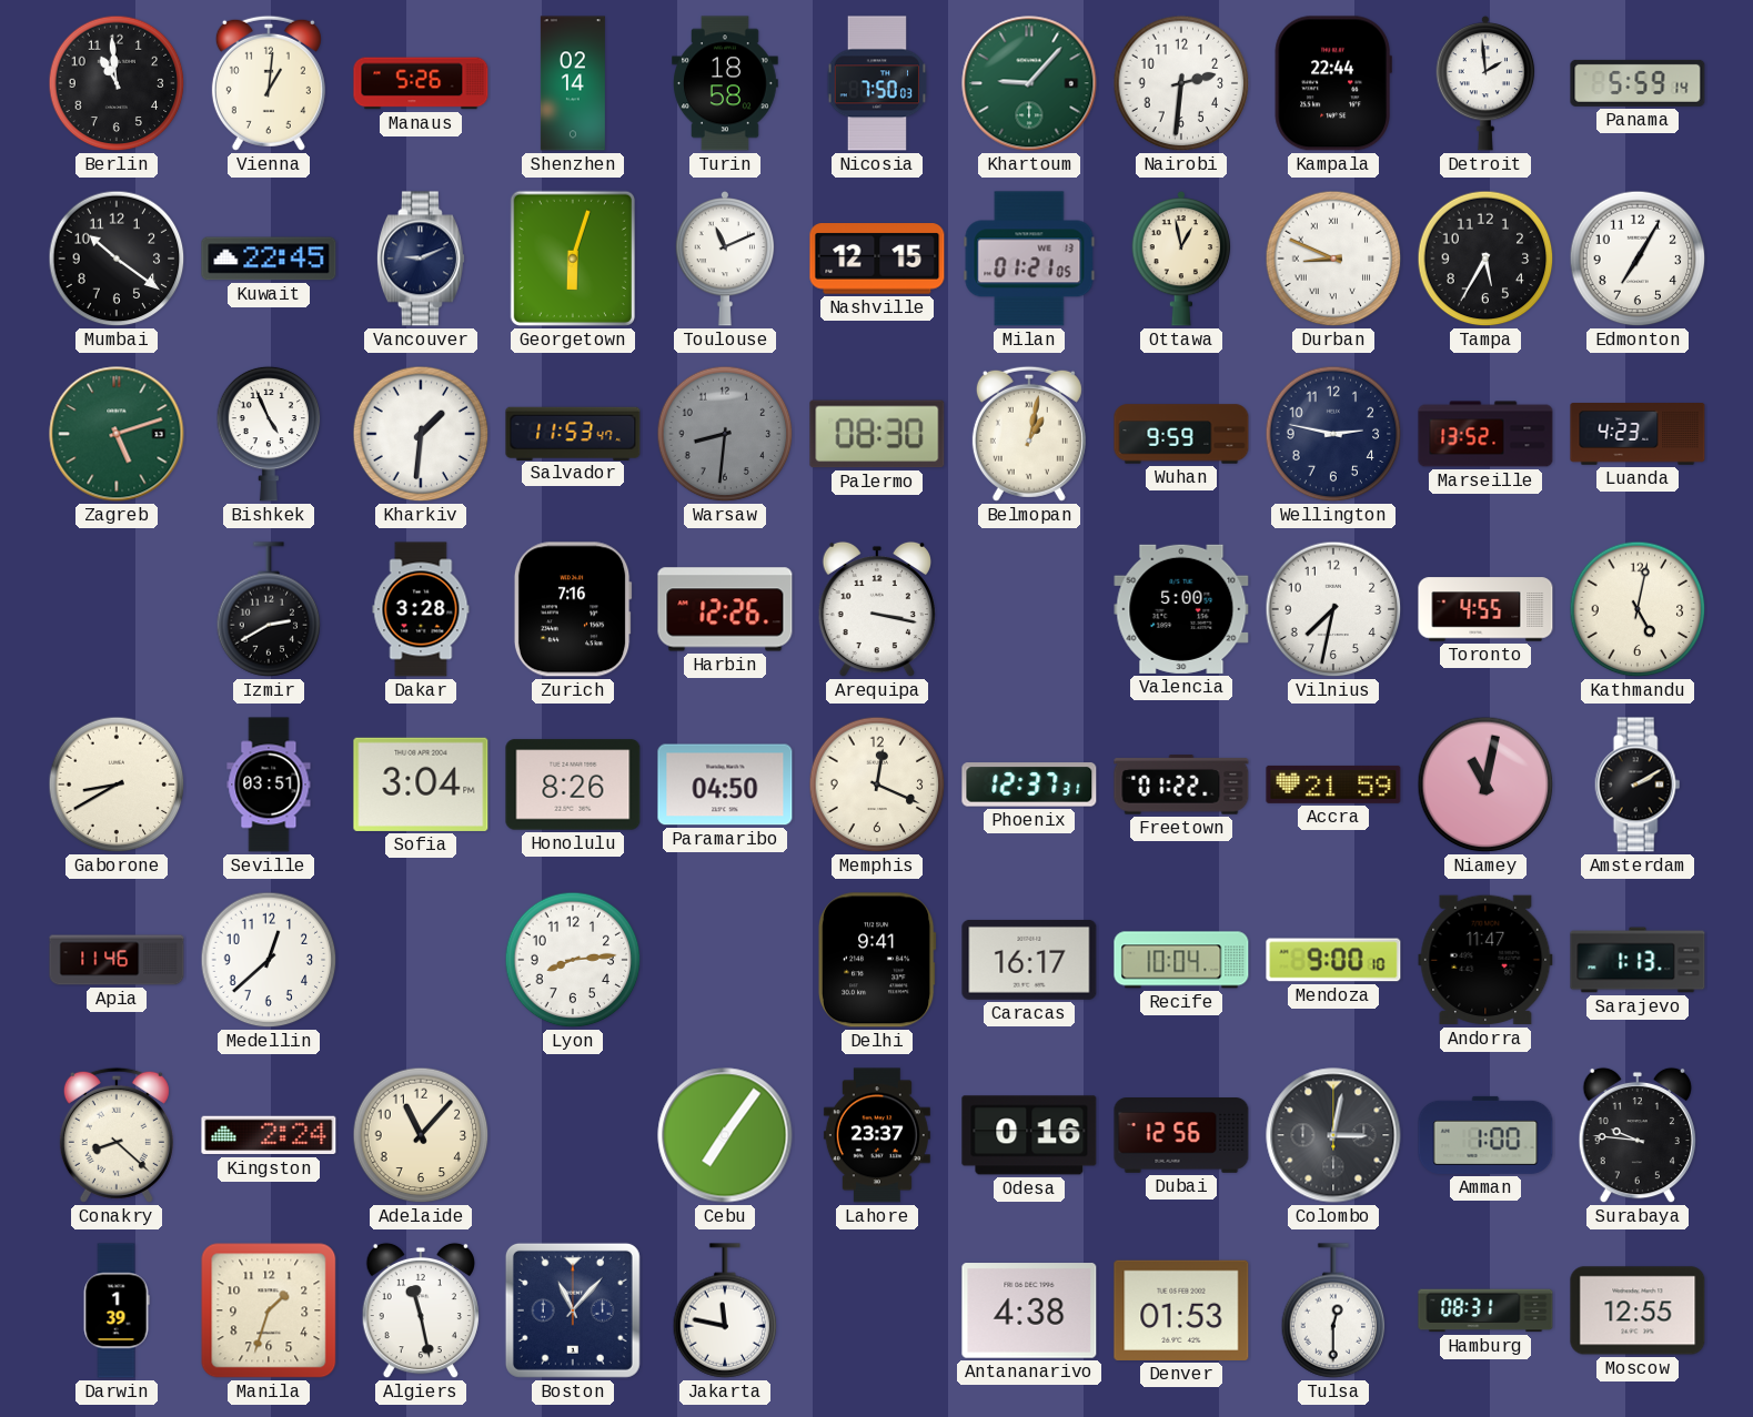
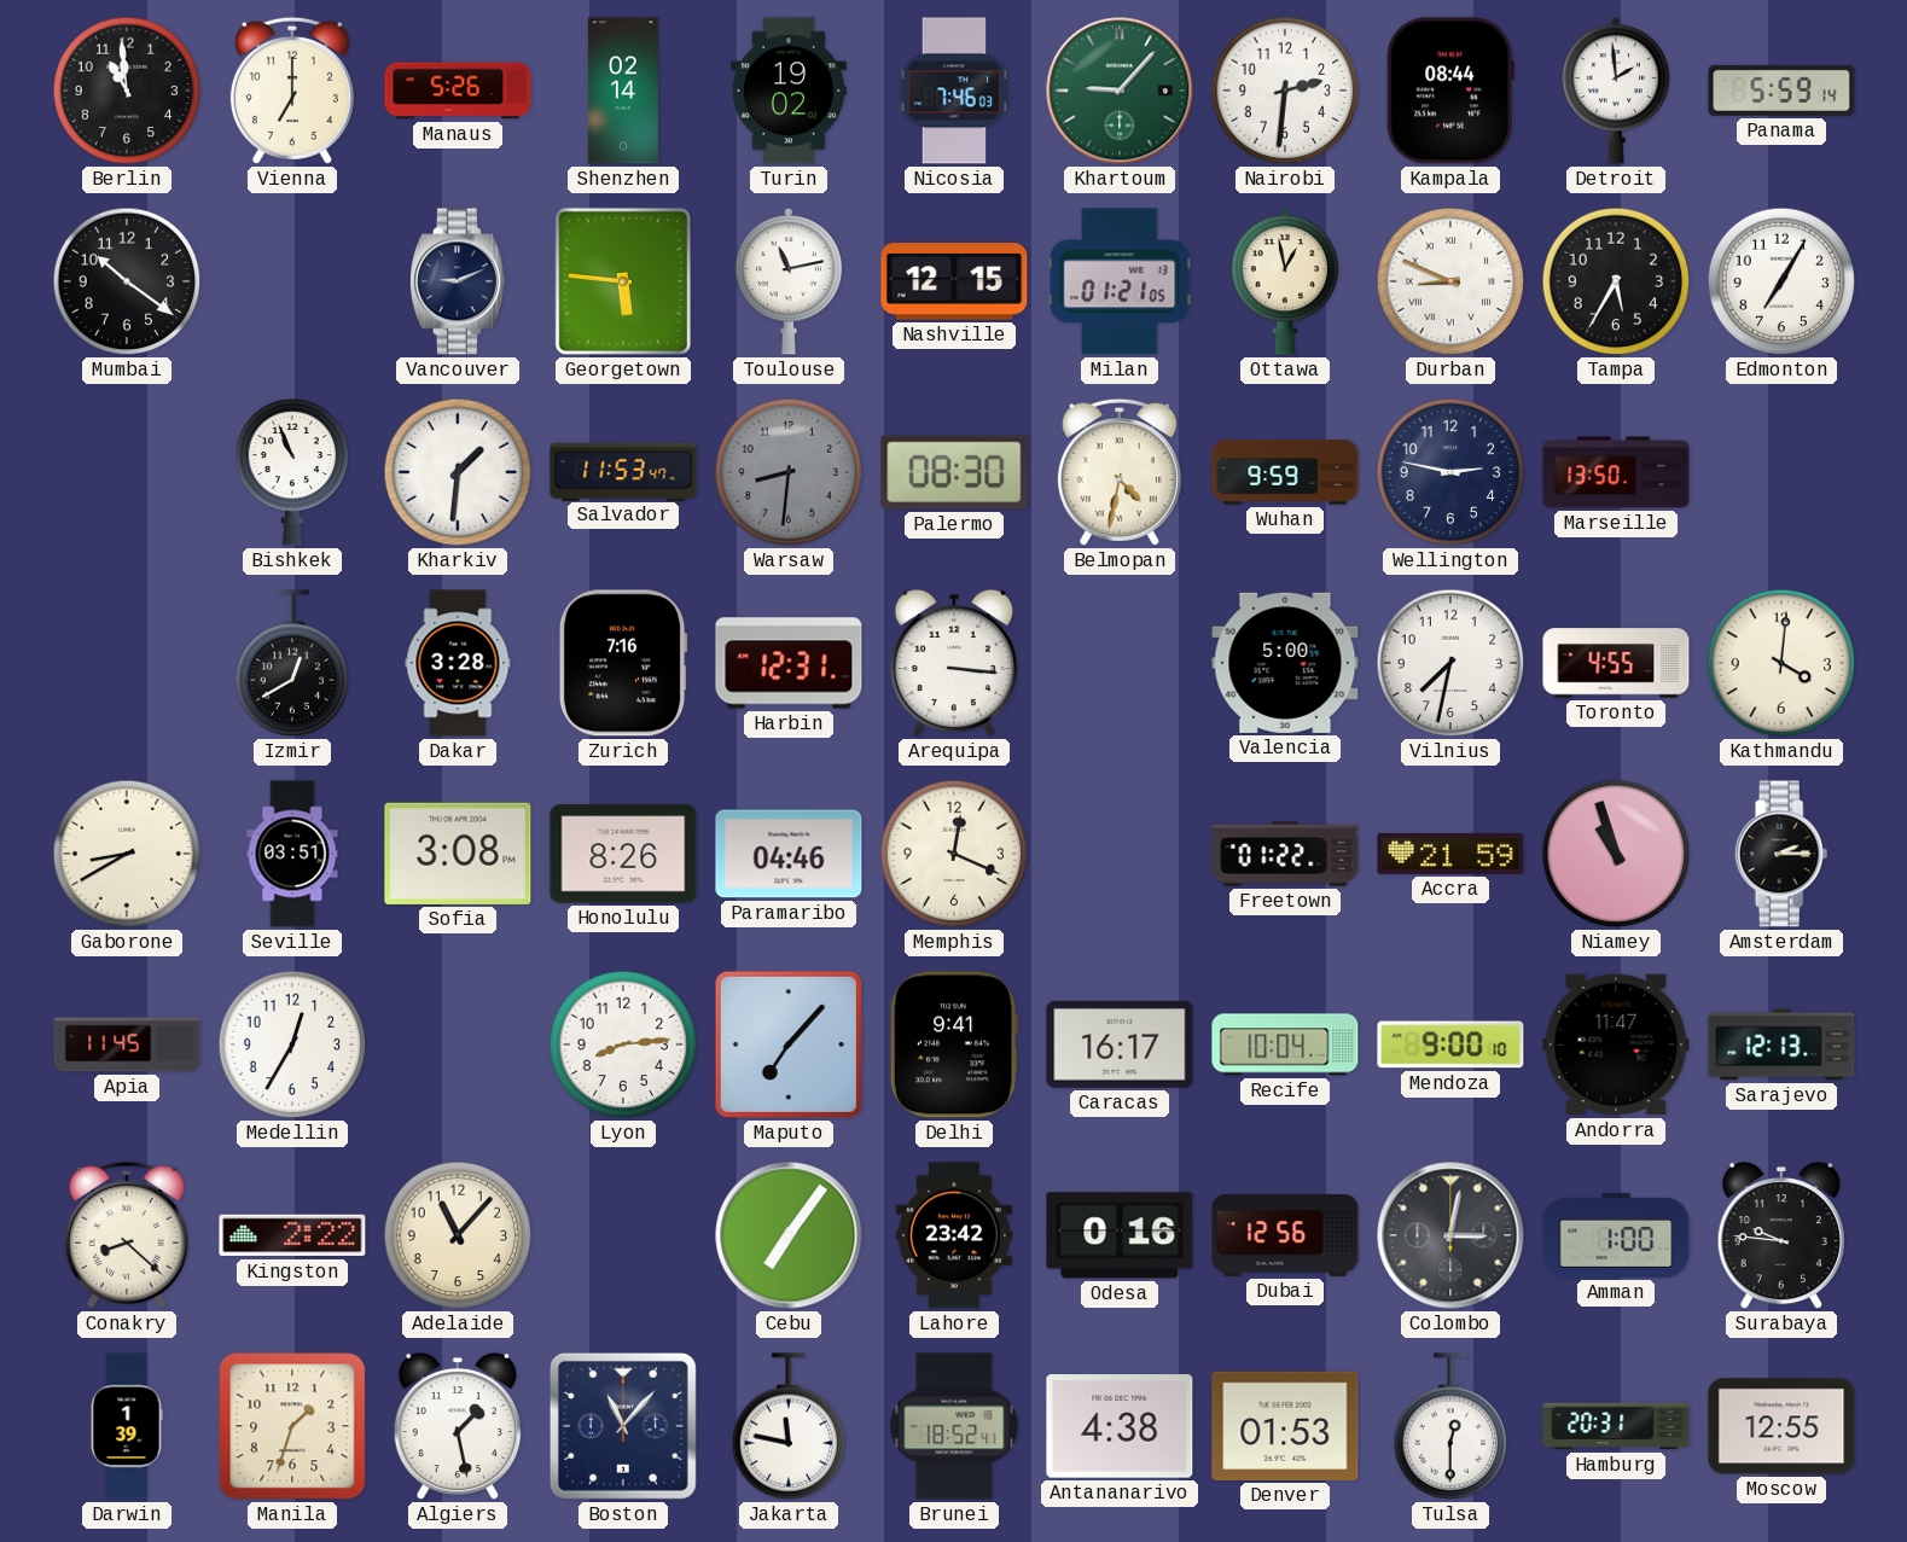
Vienna: 1:01 -> 7:00
Turin: 18:58 -> 19:02
Nicosia: 7:50 -> 7:46
Kampala: 22:44 -> 08:44
Kuwait: 22:45 -> none
Georgetown: 6:03 -> 5:46
Toulouse: 11:11 -> 11:13
Zagreb: 5:12 -> none
Bishkek: 4:56 -> 10:56
Belmopan: 1:02 -> 4:32
Marseille: 13:52 -> 13:50
Luanda: 4:23 -> none
Izmir: 2:40 -> 12:40
Harbin: 12:26 -> 12:31
Arequipa: 3:17 -> 3:16
Kathmandu: 5:02 -> 4:01
Sofia: 3:04 -> 3:08
Paramaribo: 04:50 -> 04:46
Phoenix: 12:37 -> none
Niamey: 11:02 -> 10:57
Amsterdam: 2:10 -> 2:15
Apia: 11:46 -> 11:45
Medellin: 12:38 -> 12:35
Maputo: none -> 7:07
Sarajevo: 1:13 -> 12:13
Kingston: 2:24 -> 2:22
Lahore: 23:37 -> 23:42
Algiers: 11:28 -> 1:28
Brunei: none -> 18:52
Hamburg: 08:31 -> 20:31
